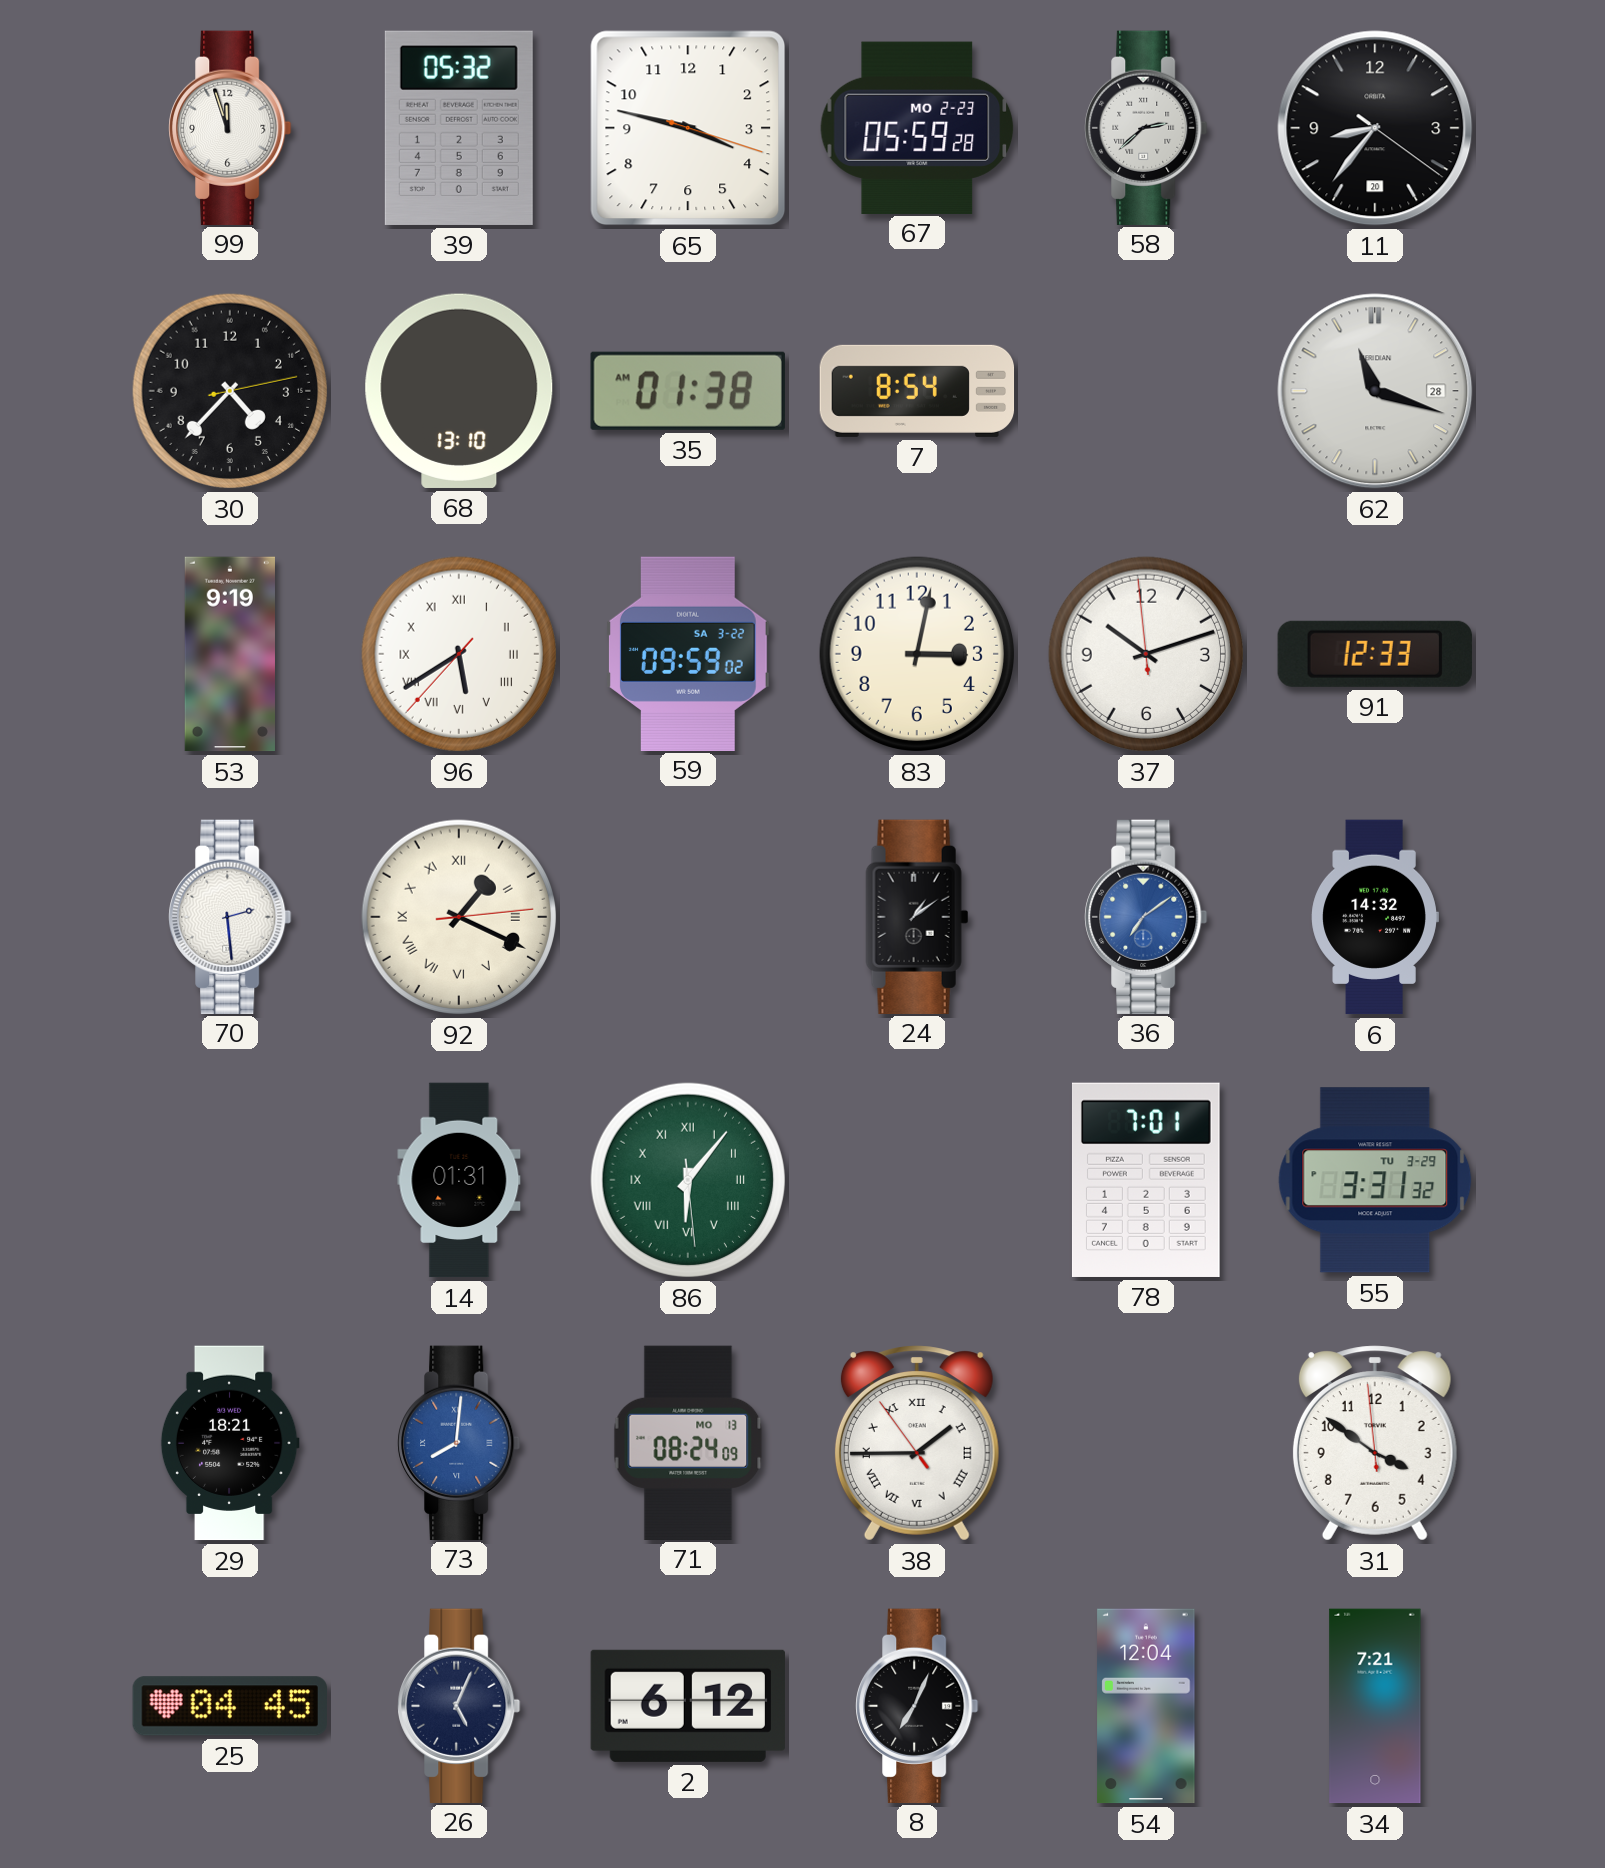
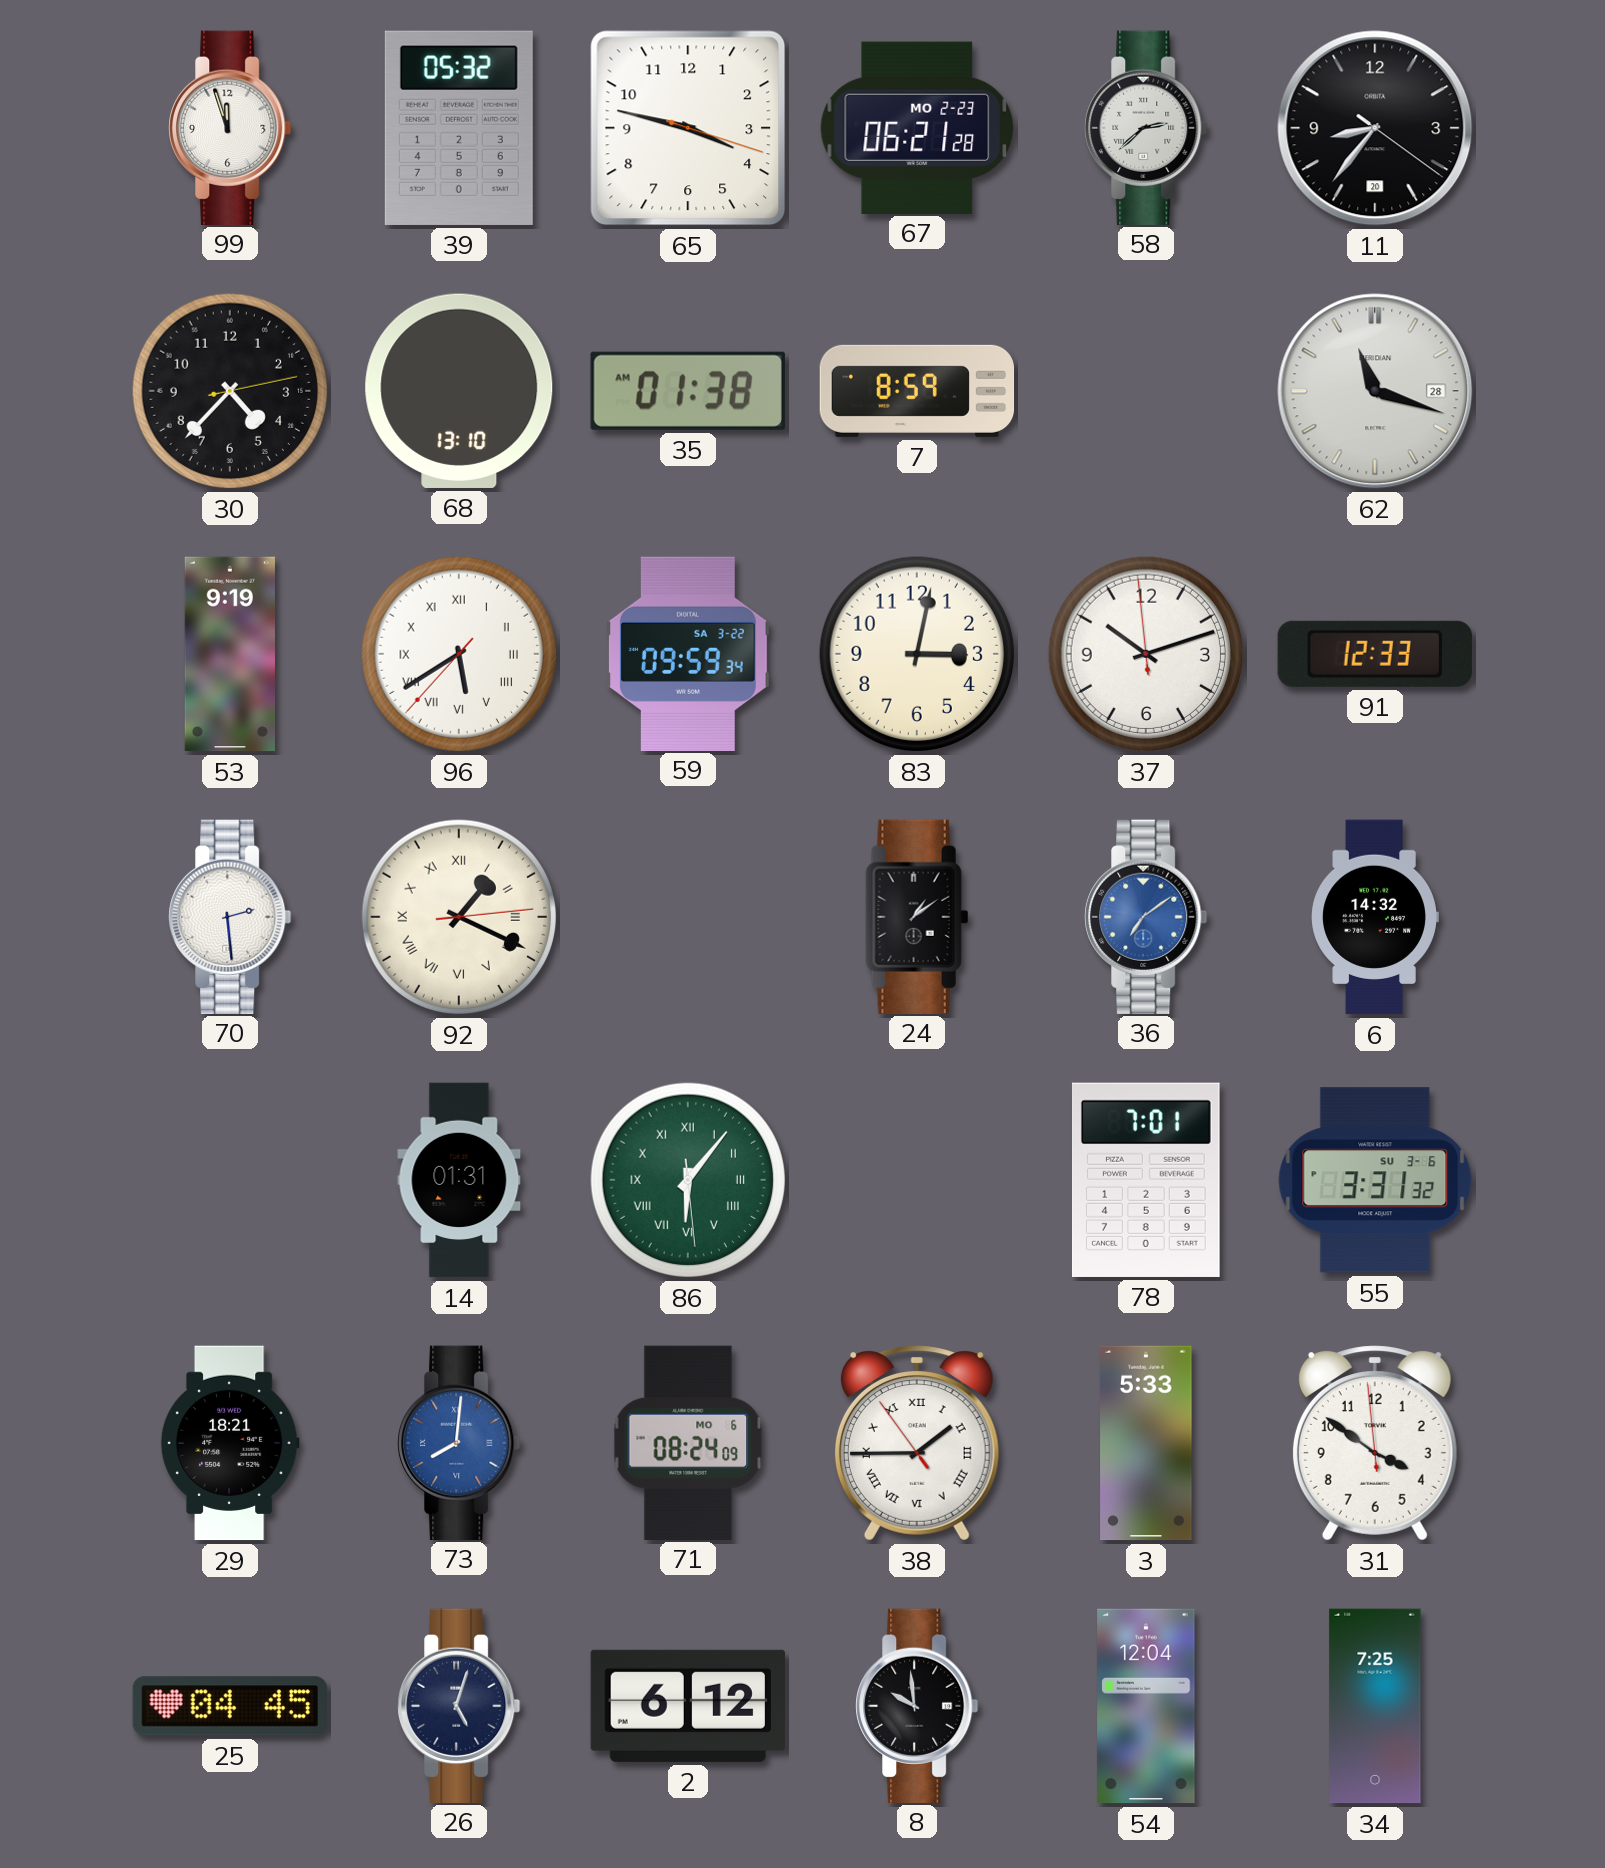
67: 05:59 -> 06:21
7: 8:54 -> 8:59
59: 09:59:02 -> 09:59:34
55 date: TU 3-29 -> SU 3-6
71 date: MO 13 -> MO 6
3: none -> 5:33
26: 5:04 -> 5:03
8: 7:04 -> 9:59
34: 7:21 -> 7:25
